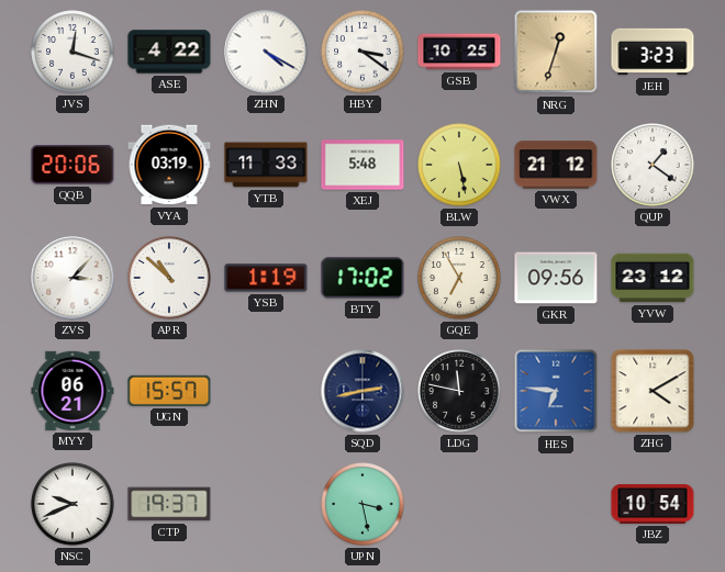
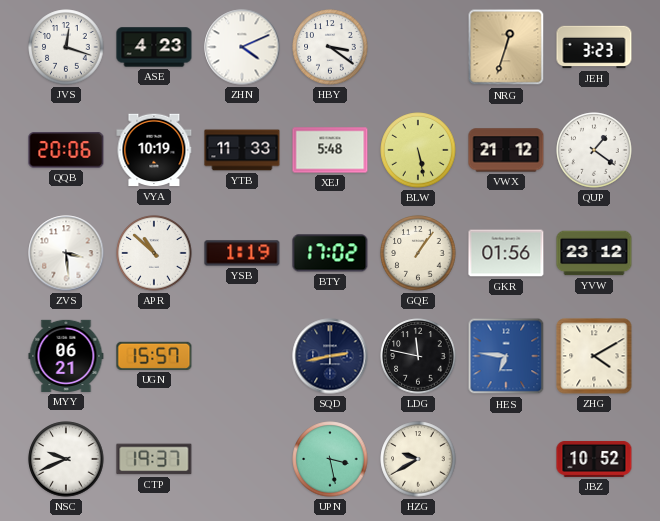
ASE: 4:22 -> 4:23
ZHN: 4:20 -> 4:11
GSB: 10:25 -> none
VYA: 03:19 -> 10:19
ZVS: 3:07 -> 3:29
GQE: 6:55 -> 1:06
GKR: 09:56 -> 01:56
HZG: none -> 9:40
JBZ: 10:54 -> 10:52
